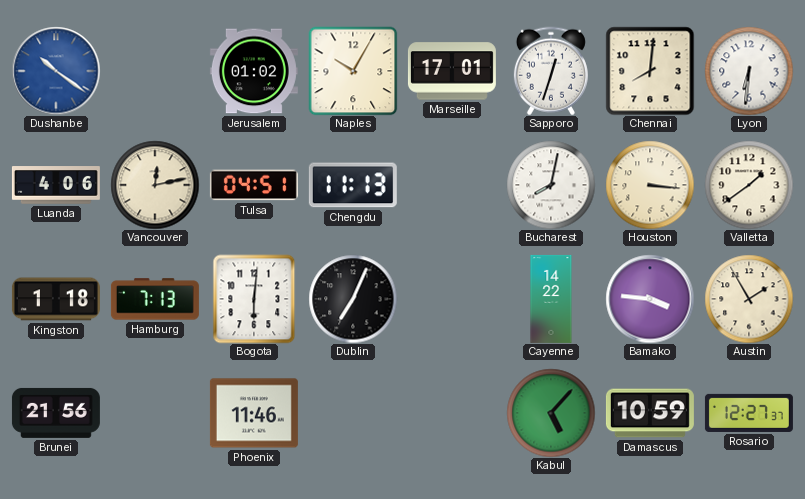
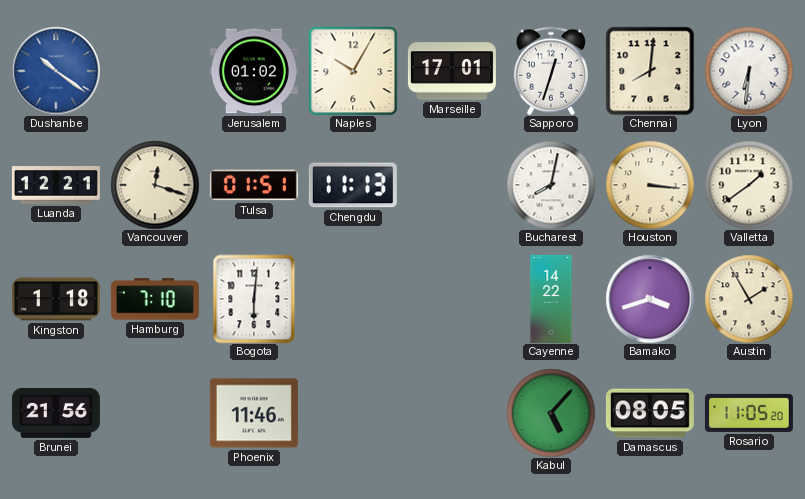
Luanda: 4:06 -> 12:21
Vancouver: 12:13 -> 12:18
Tulsa: 04:51 -> 01:51
Hamburg: 7:13 -> 7:10
Dublin: 7:04 -> none
Bamako: 3:46 -> 3:42
Damascus: 10:59 -> 08:05
Rosario: 12:27 -> 11:05
